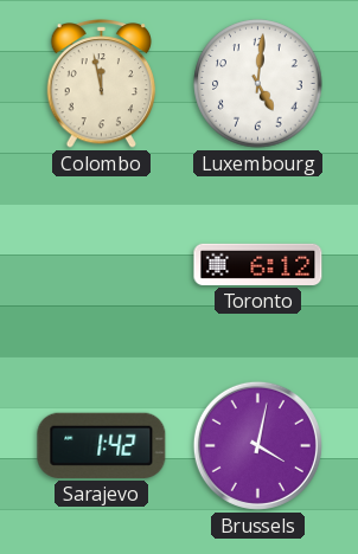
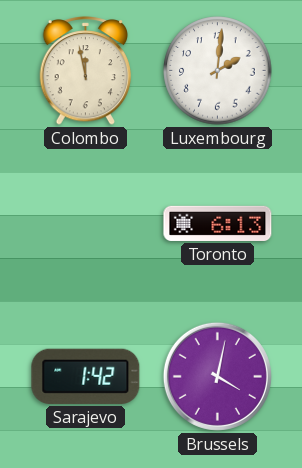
Luxembourg: 5:01 -> 2:01
Toronto: 6:12 -> 6:13
